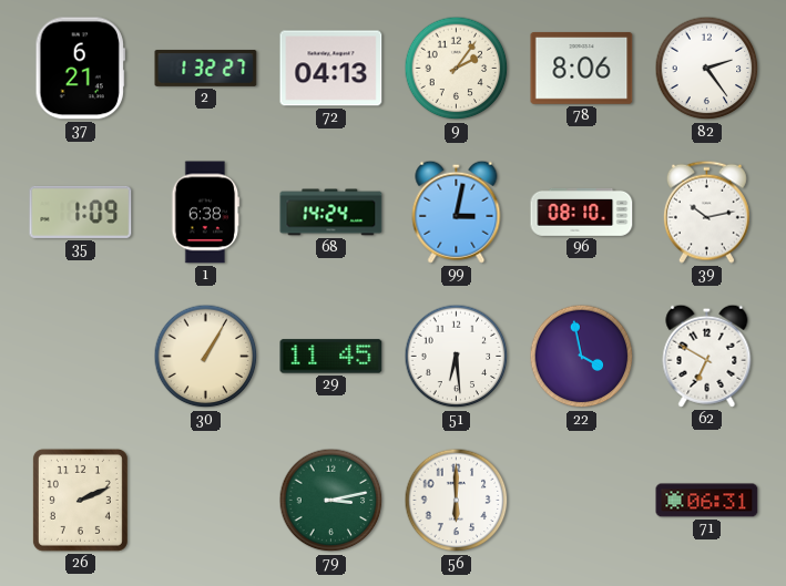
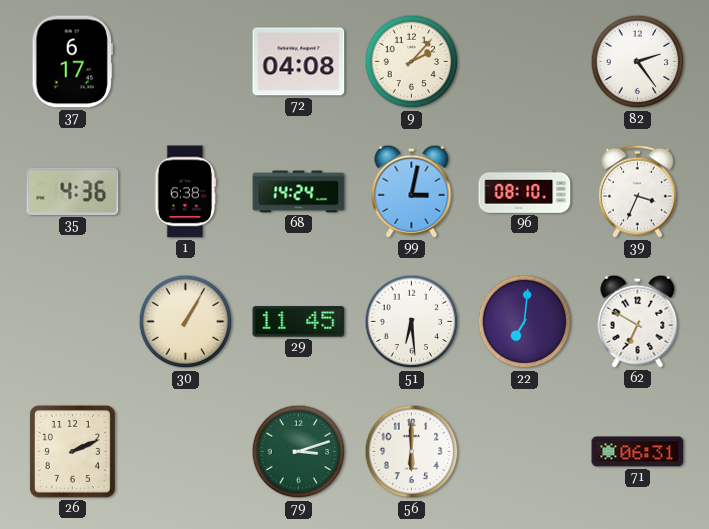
37: 6:21 -> 6:17
2: 1:32 -> none
72: 04:13 -> 04:08
9: 2:06 -> 2:07
78: 8:06 -> none
35: 1:09 -> 4:36
39: 10:13 -> 3:34
22: 3:58 -> 7:01
79: 3:13 -> 3:12
